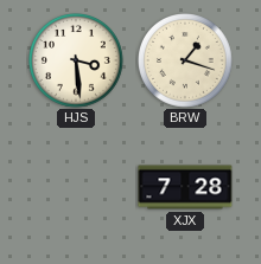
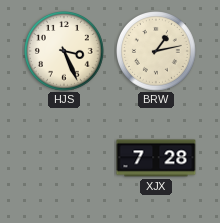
HJS: 3:29 -> 3:26
BRW: 1:18 -> 1:13
